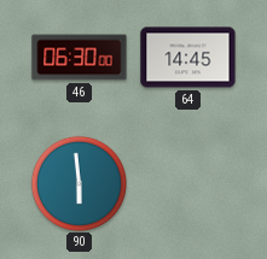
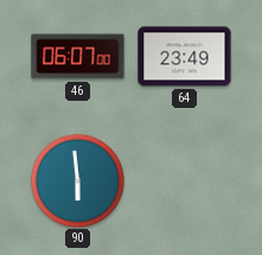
46: 06:30 -> 06:07
64: 14:45 -> 23:49
